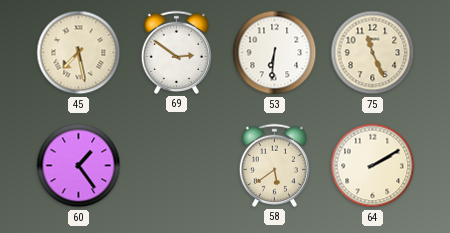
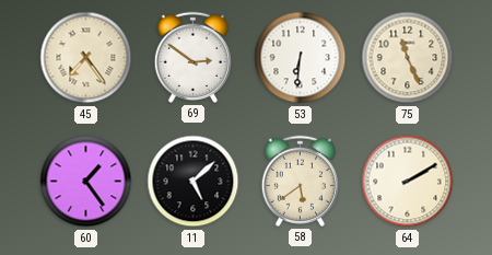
45: 7:28 -> 7:24
11: none -> 5:08
